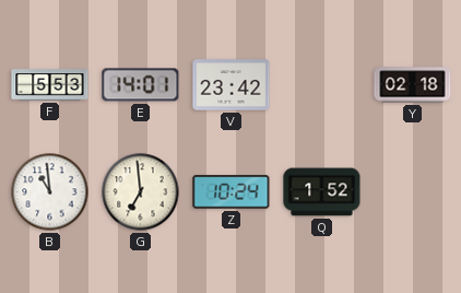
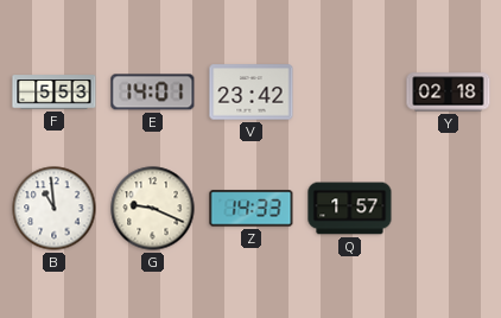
G: 6:59 -> 9:19
Z: 10:24 -> 14:33
Q: 1:52 -> 1:57
